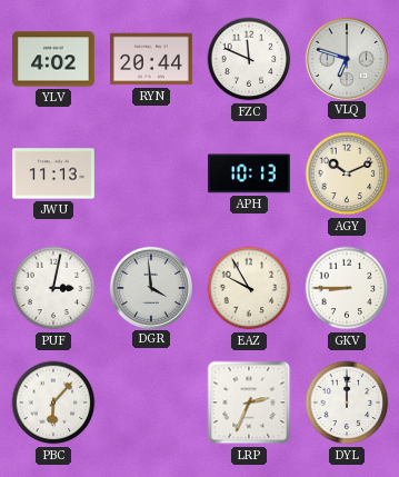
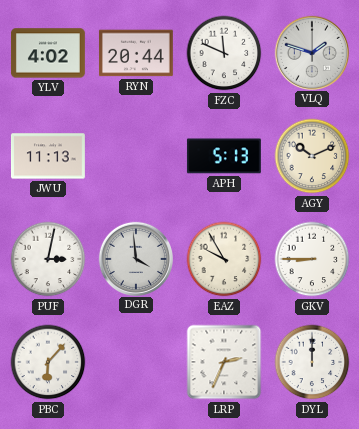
VLQ: 6:48 -> 1:48
APH: 10:13 -> 5:13
